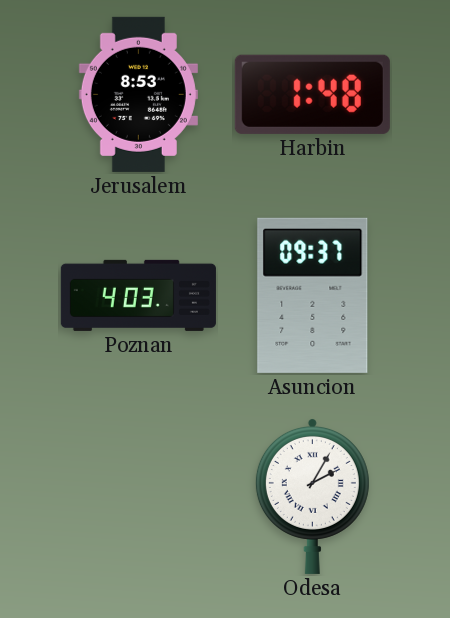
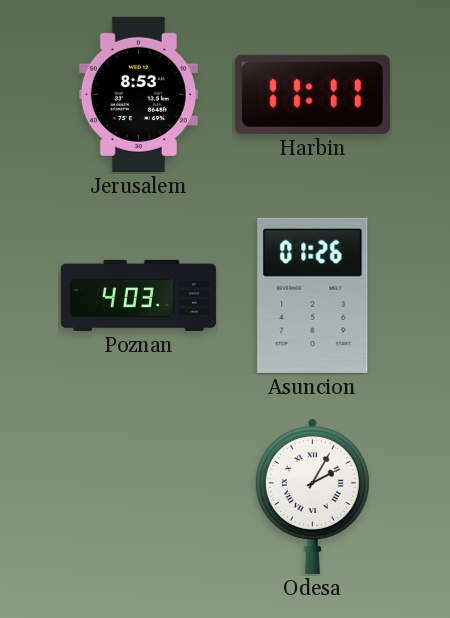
Harbin: 1:48 -> 11:11
Asuncion: 09:37 -> 01:26
